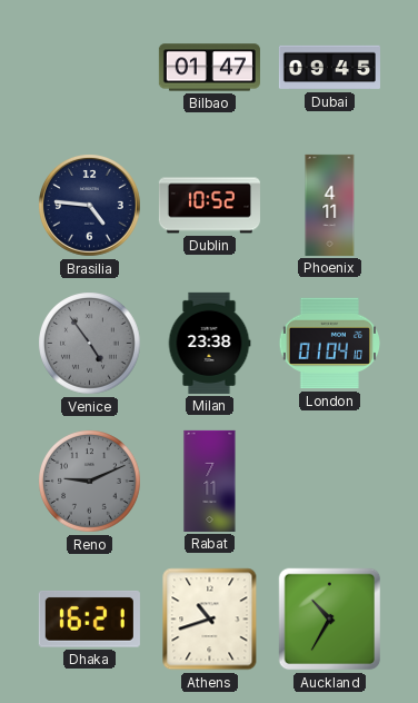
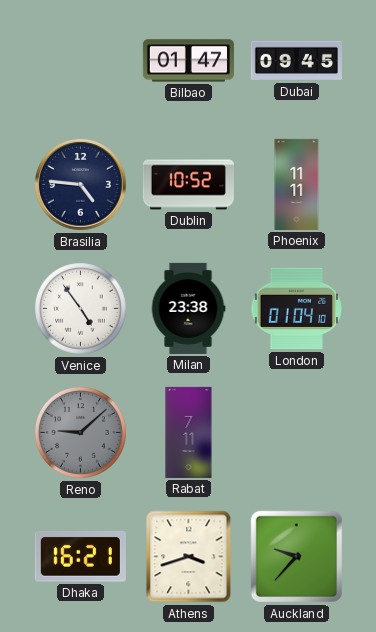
Phoenix: 4:11 -> 11:11
Venice dial: grey -> white
Reno: 9:11 -> 9:08
Athens: 10:42 -> 3:42
Auckland: 10:35 -> 9:37
